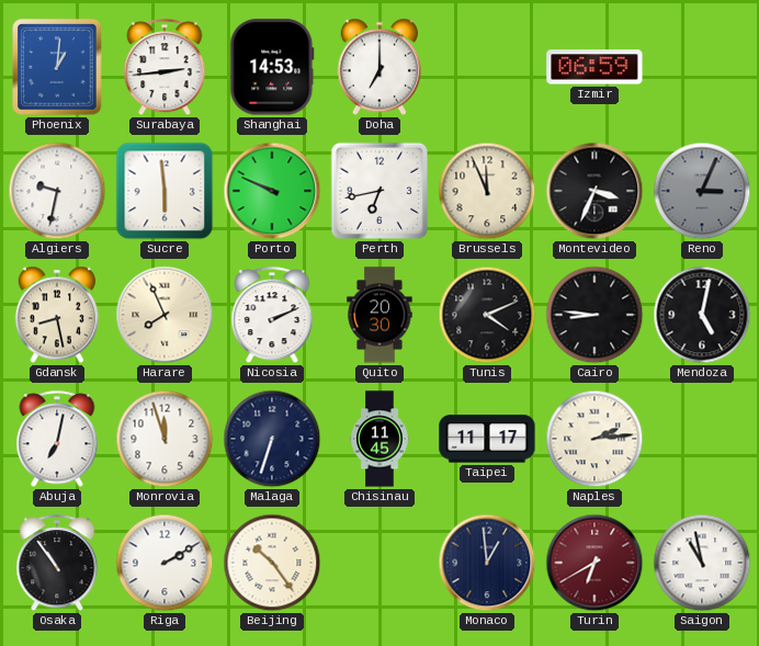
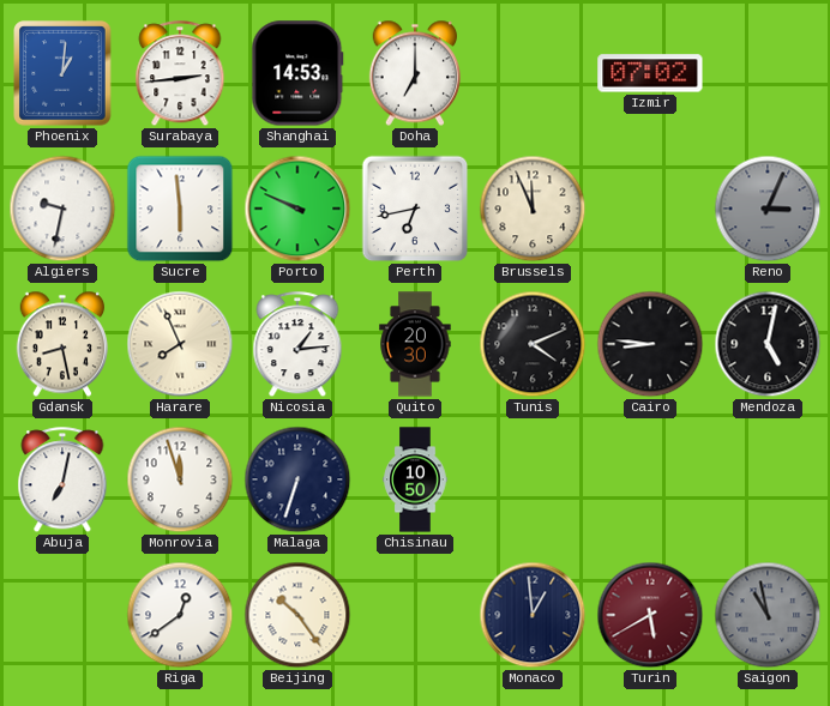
Izmir: 06:59 -> 07:02
Montevideo: 3:34 -> none
Nicosia: 2:11 -> 1:14
Chisinau: 11:45 -> 10:50
Taipei: 11:17 -> none
Naples: 2:14 -> none
Osaka: 10:54 -> none
Riga: 2:10 -> 12:39
Turin: 6:40 -> 5:40
Saigon dial: white -> grey
